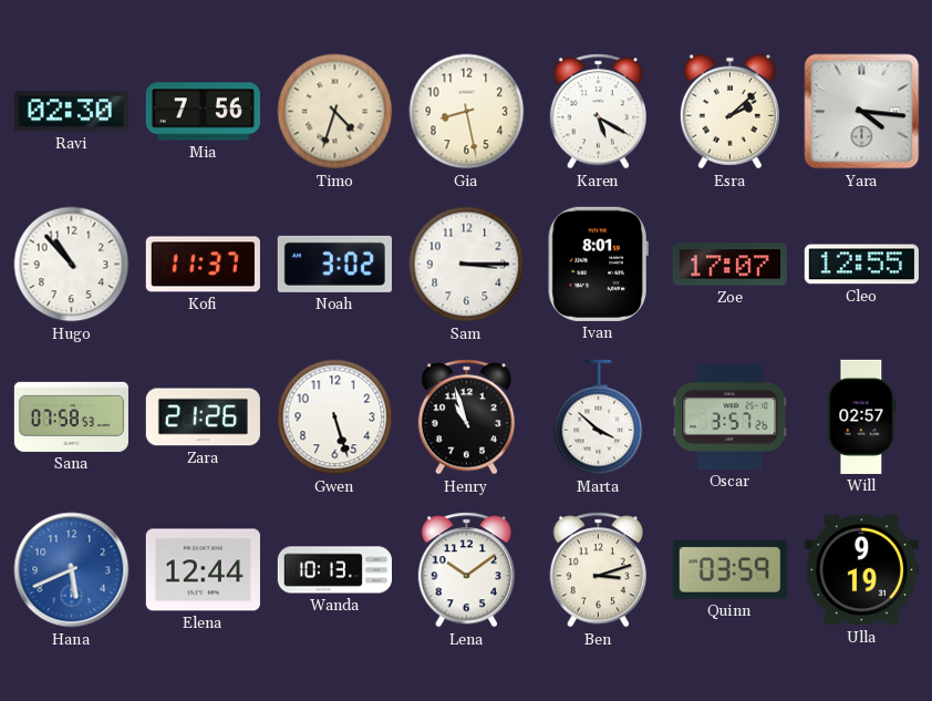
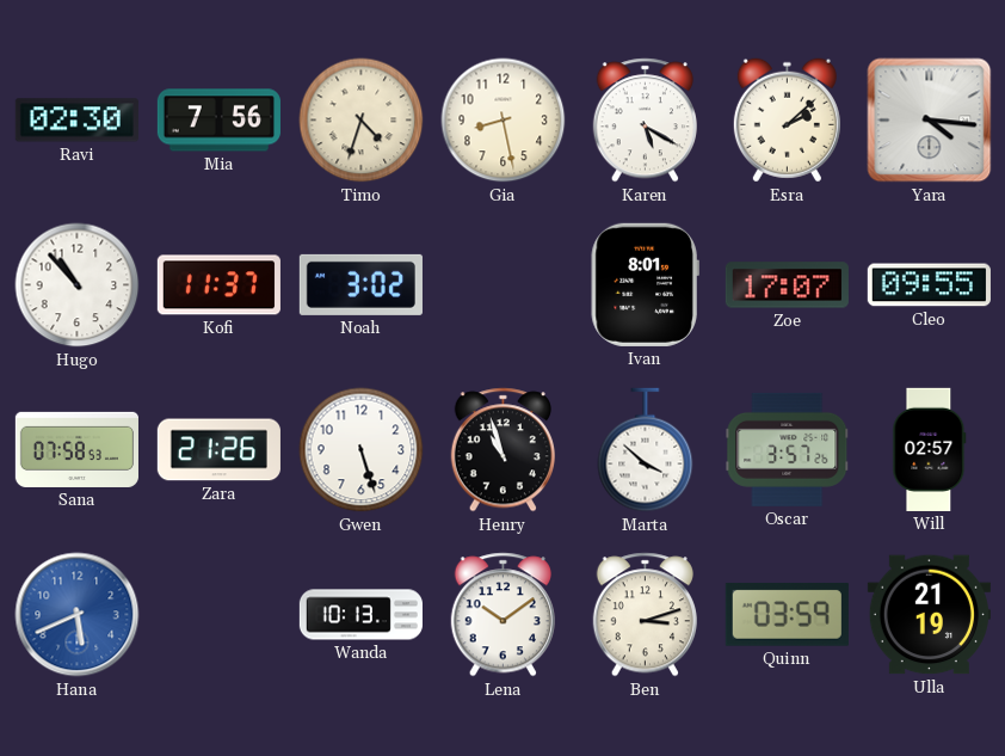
Sam: 3:15 -> none
Cleo: 12:55 -> 09:55
Elena: 12:44 -> none
Ulla: 9:19 -> 21:19
